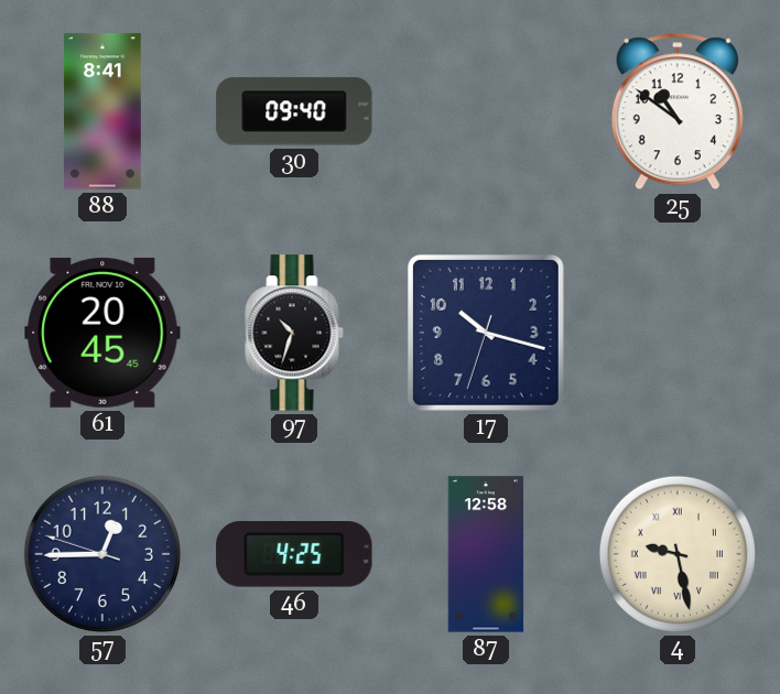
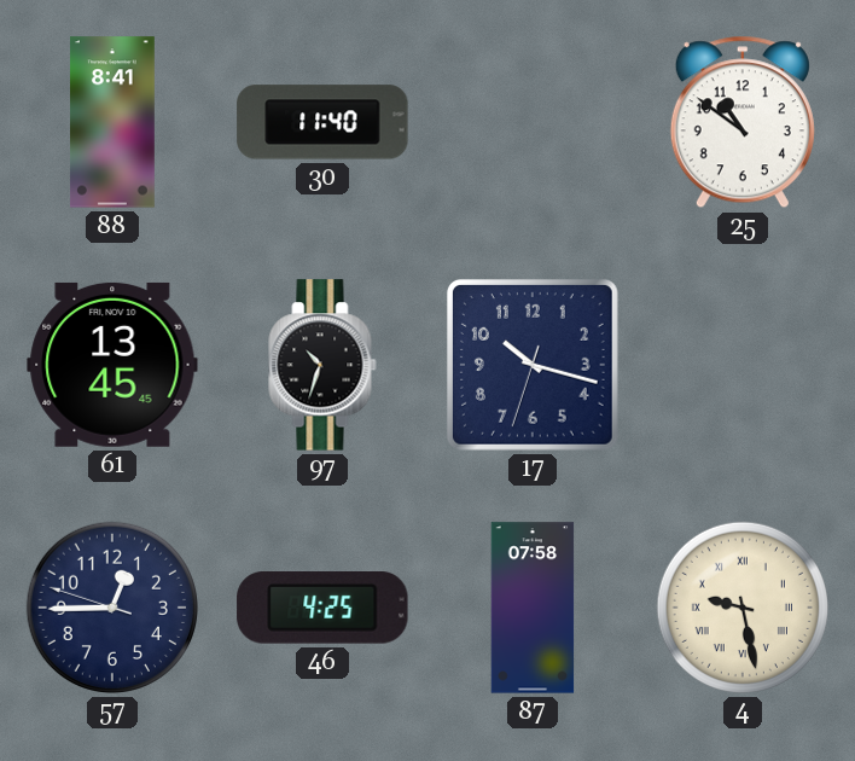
30: 09:40 -> 11:40
61: 20:45 -> 13:45
87: 12:58 -> 07:58
